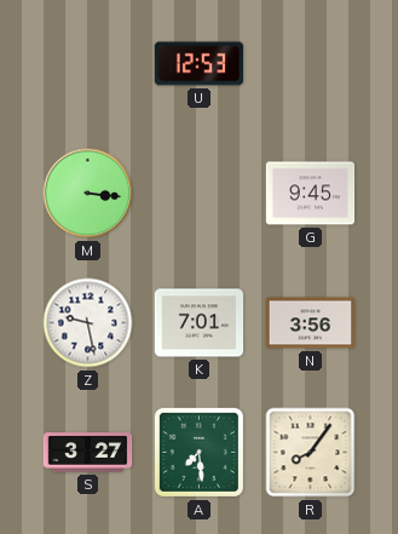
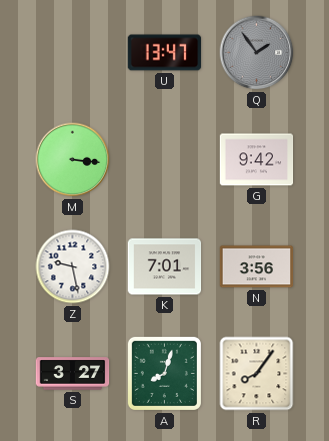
U: 12:53 -> 13:47
Q: none -> 1:54
G: 9:45 -> 9:42
A: 7:29 -> 8:03
